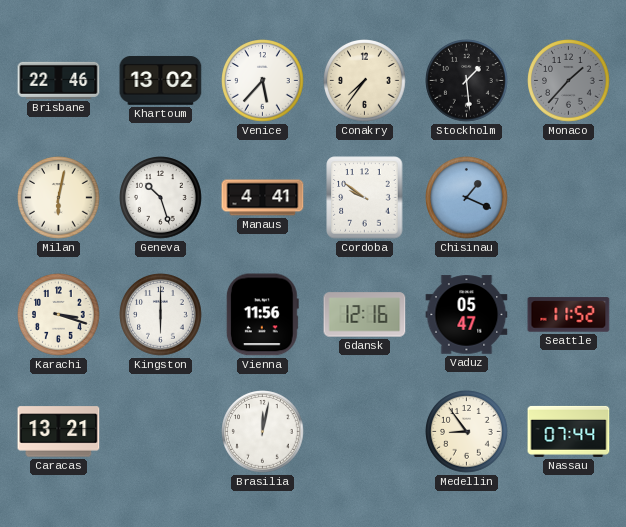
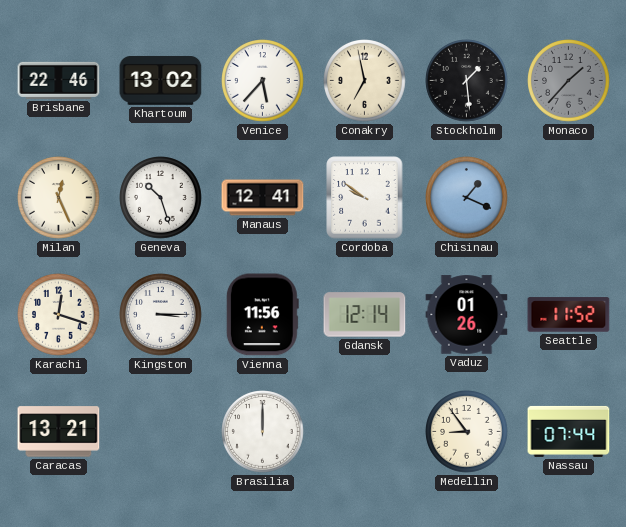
Conakry: 7:36 -> 6:58
Milan: 6:02 -> 12:26
Manaus: 4:41 -> 12:41
Karachi: 3:18 -> 12:18
Kingston: 6:00 -> 3:15
Gdansk: 12:16 -> 12:14
Vaduz: 05:47 -> 01:26
Brasilia: 12:02 -> 12:00
